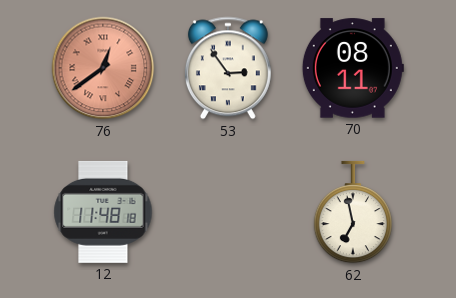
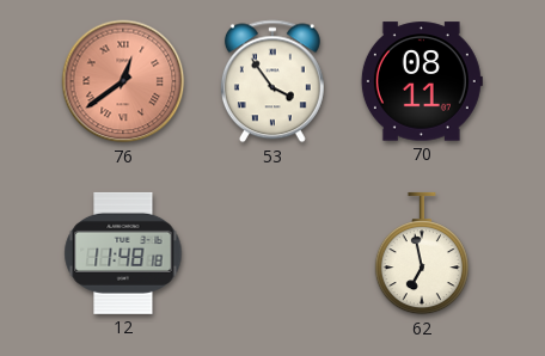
53: 2:54 -> 3:54
